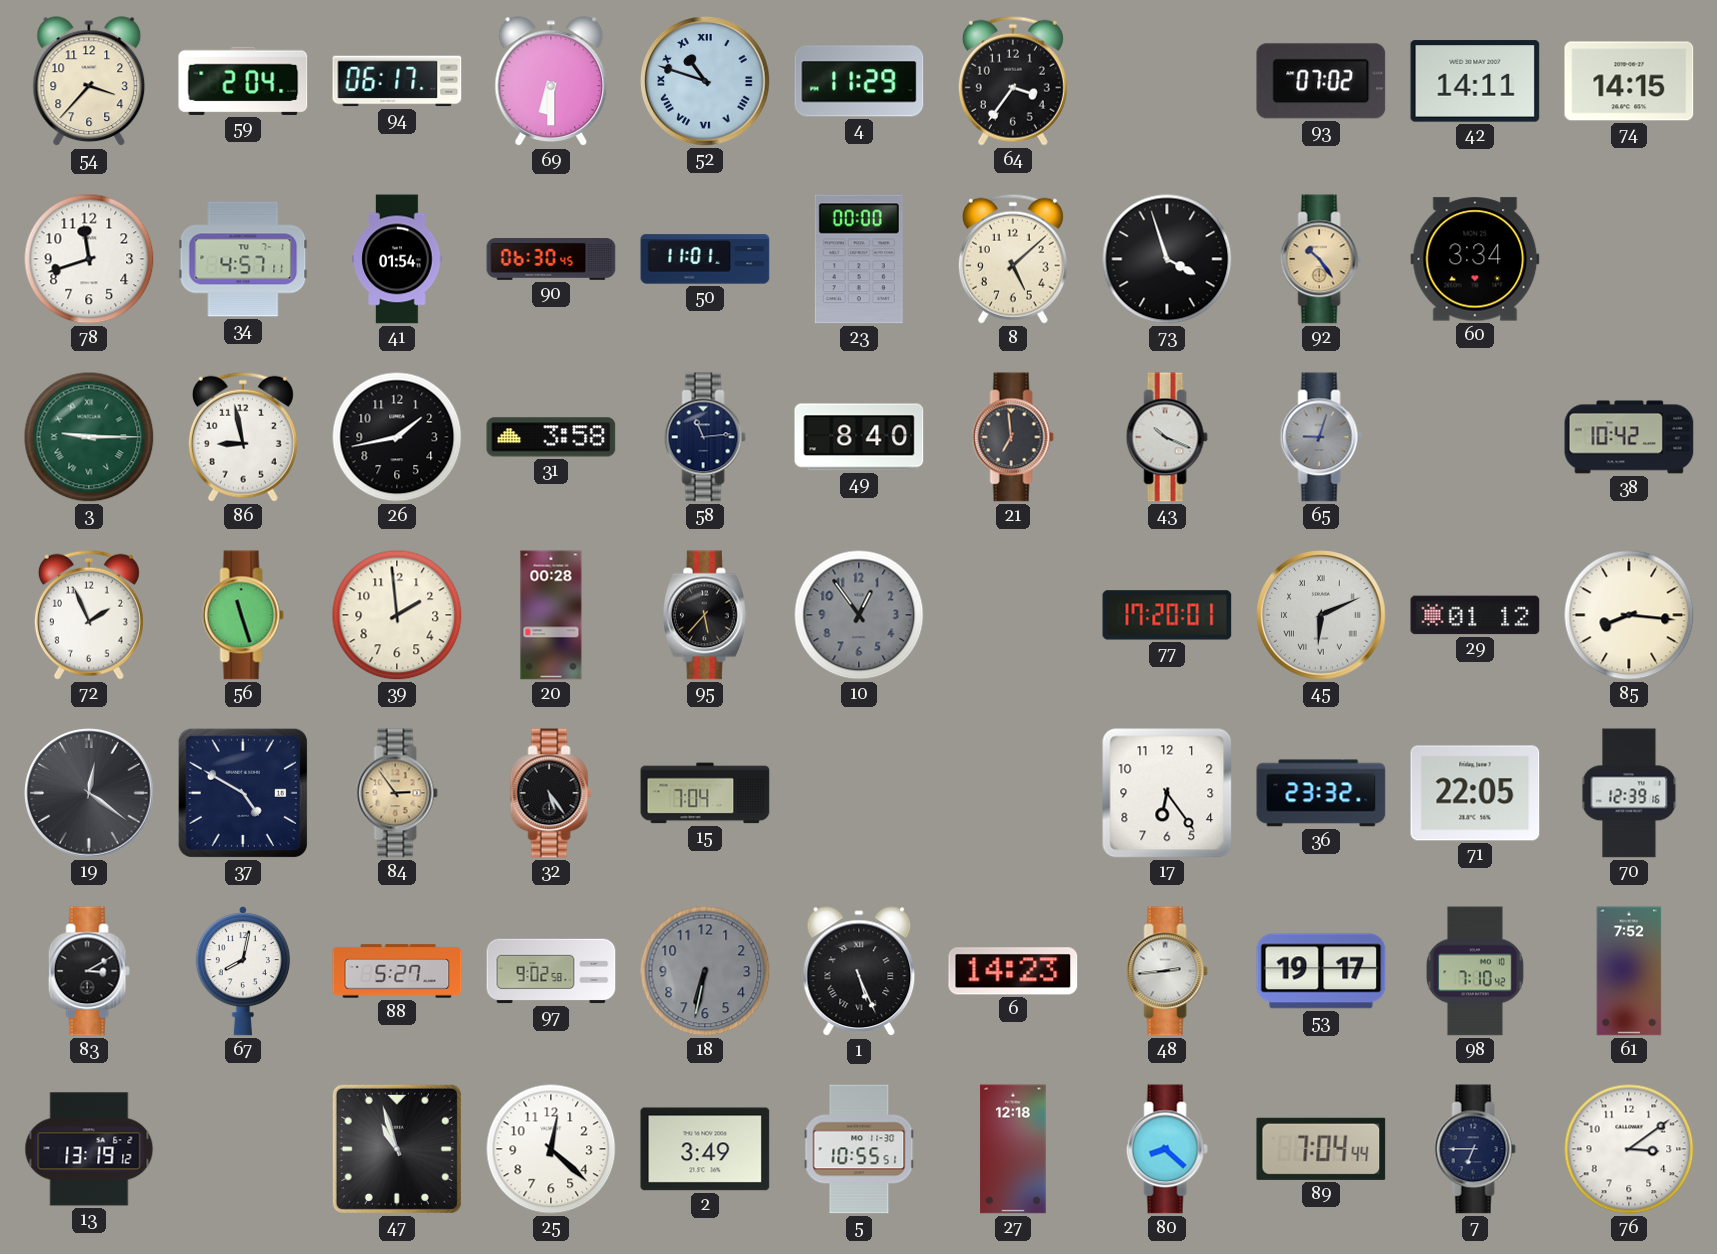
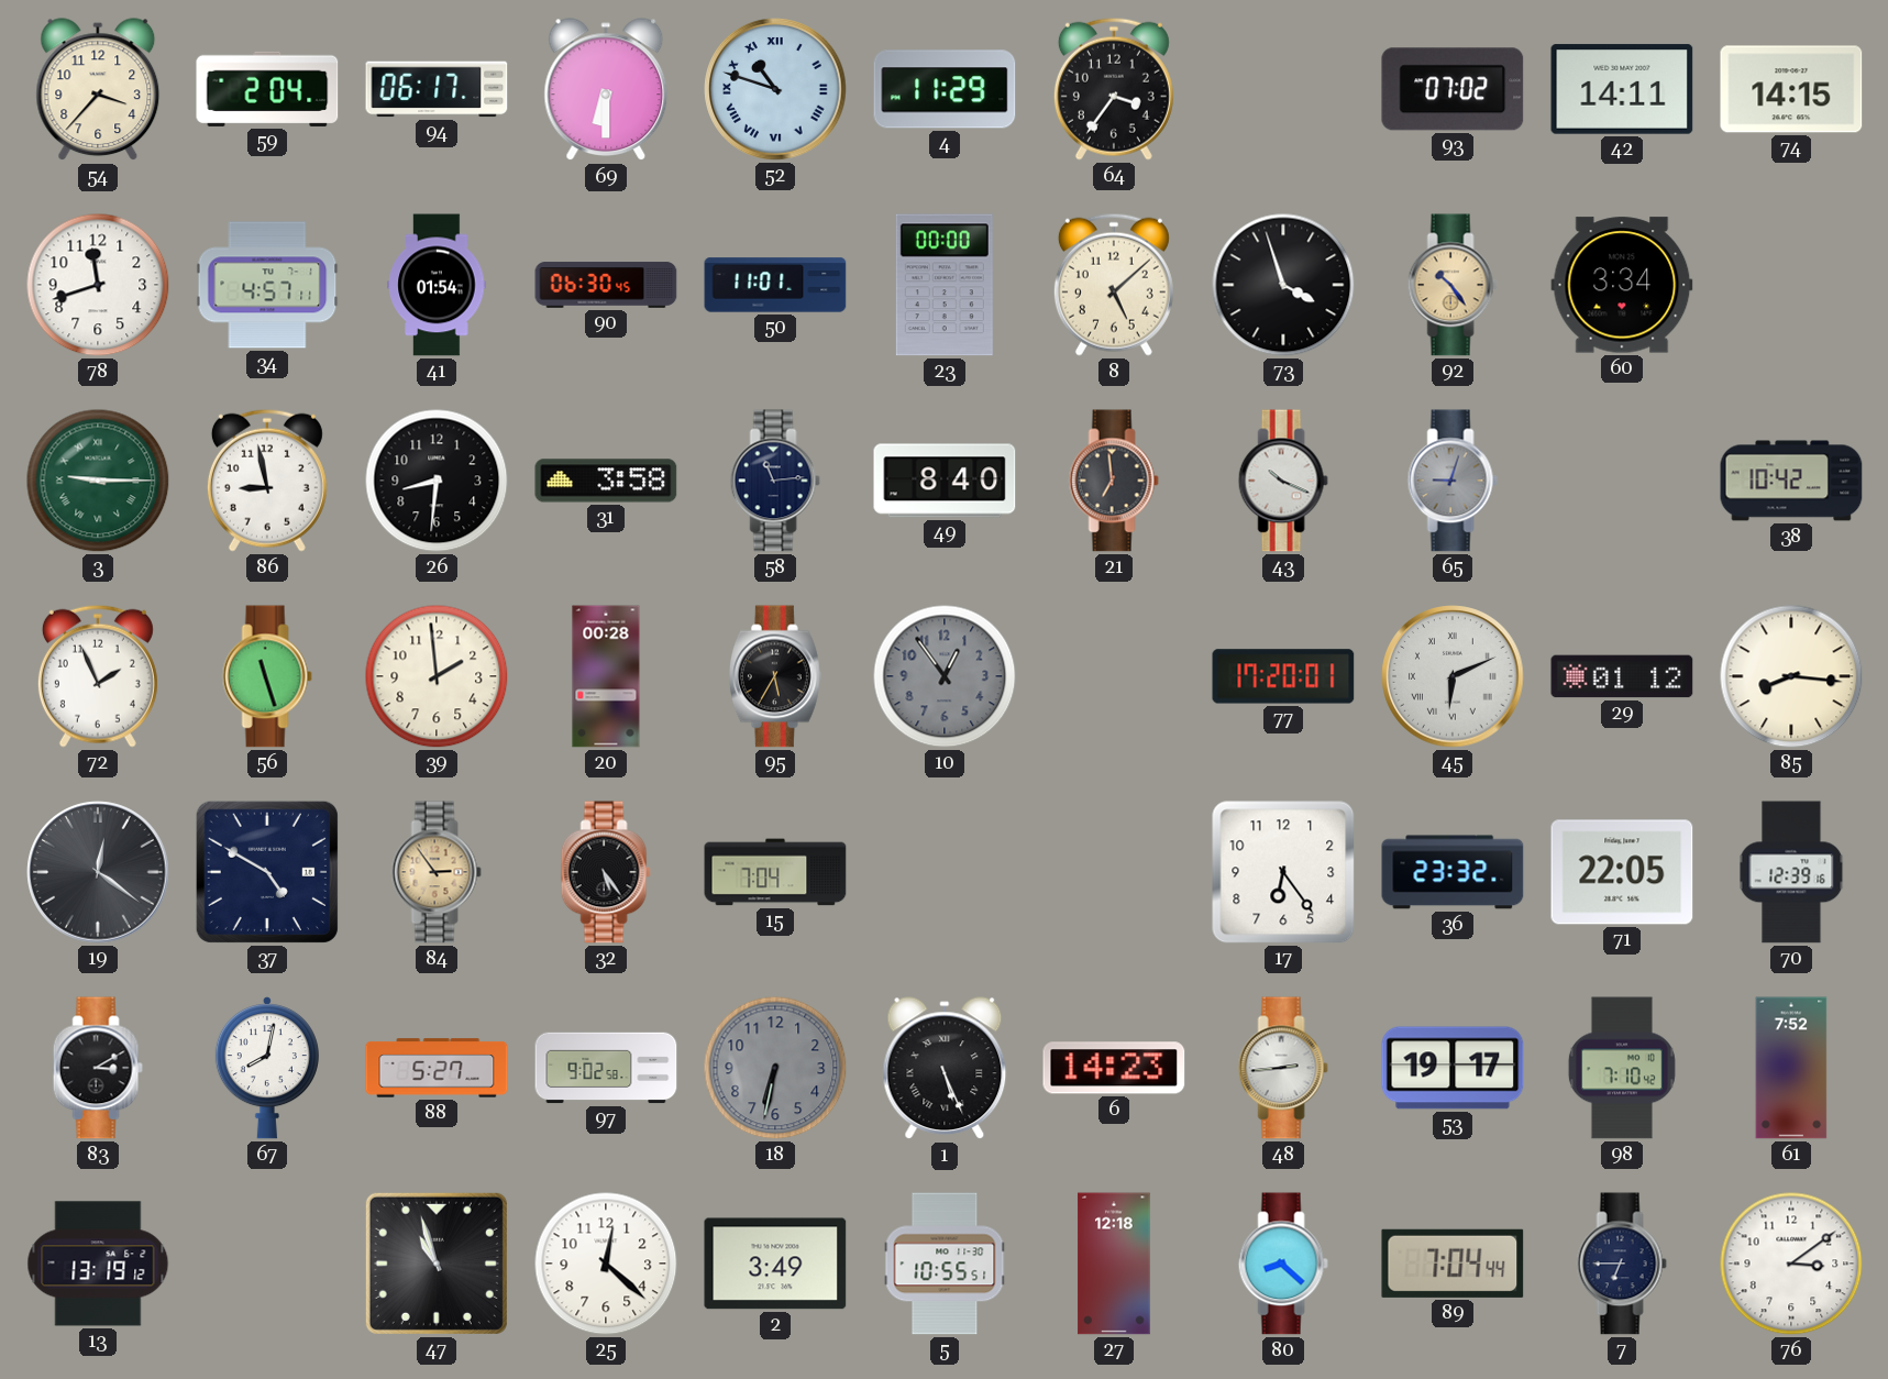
26: 1:43 -> 8:31
95: 5:37 -> 5:35
